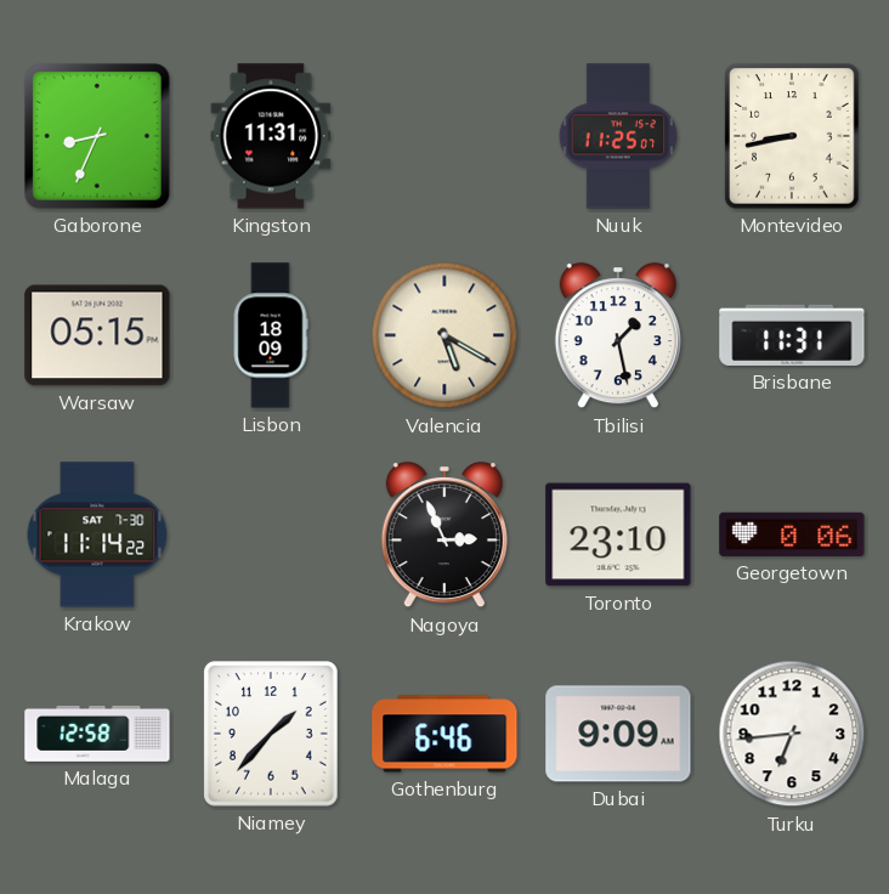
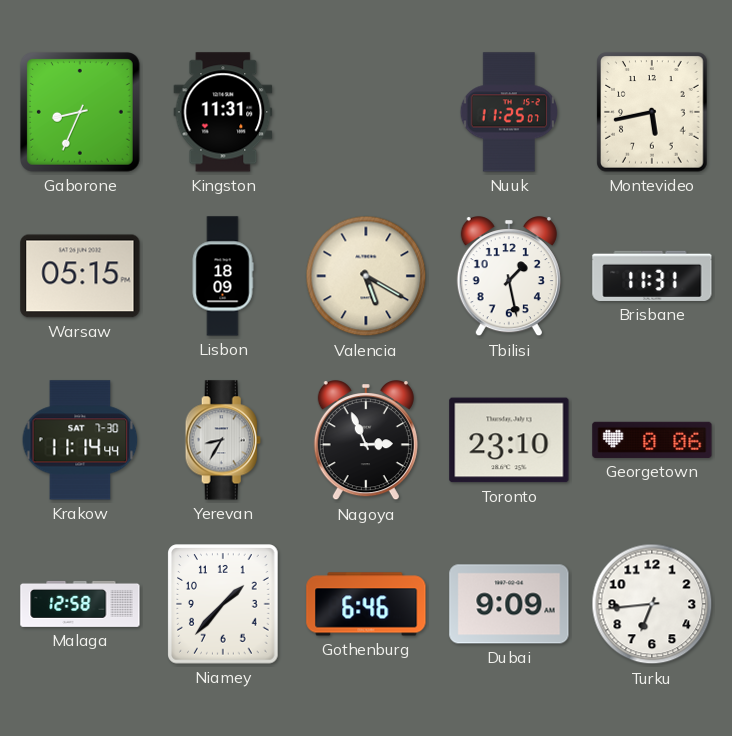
Montevideo: 8:43 -> 5:43
Krakow: 11:14:22 -> 11:14:44
Yerevan: none -> 8:35
